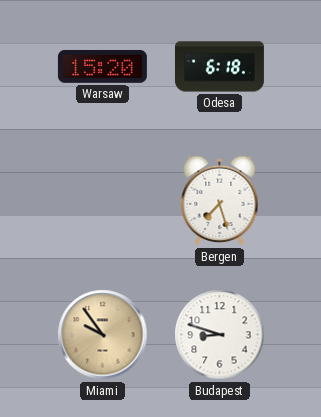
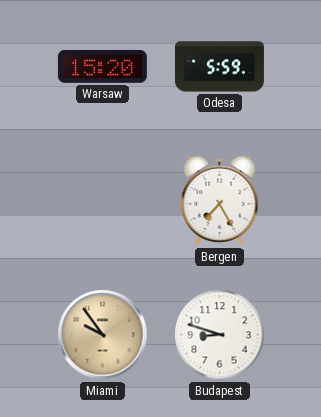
Odesa: 6:18 -> 5:59
Bergen: 7:27 -> 7:25
